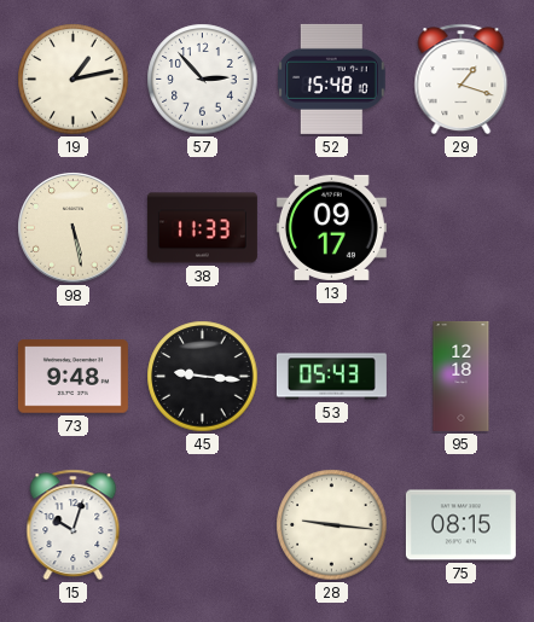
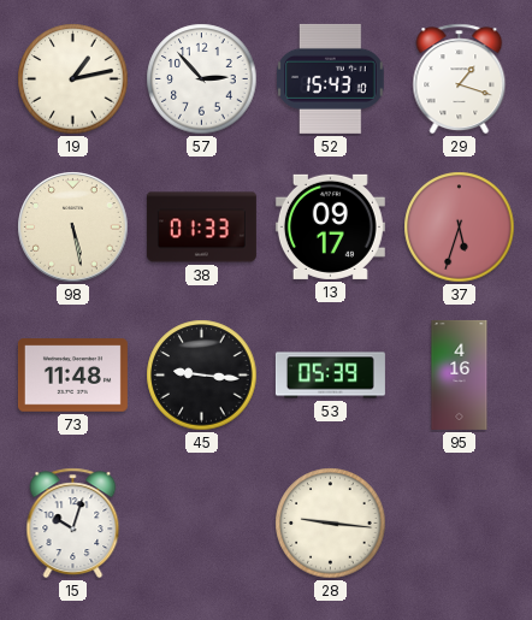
52: 15:48 -> 15:43
38: 11:33 -> 01:33
37: none -> 5:33
73: 9:48 -> 11:48
53: 05:43 -> 05:39
95: 12:18 -> 4:16
75: 08:15 -> none
